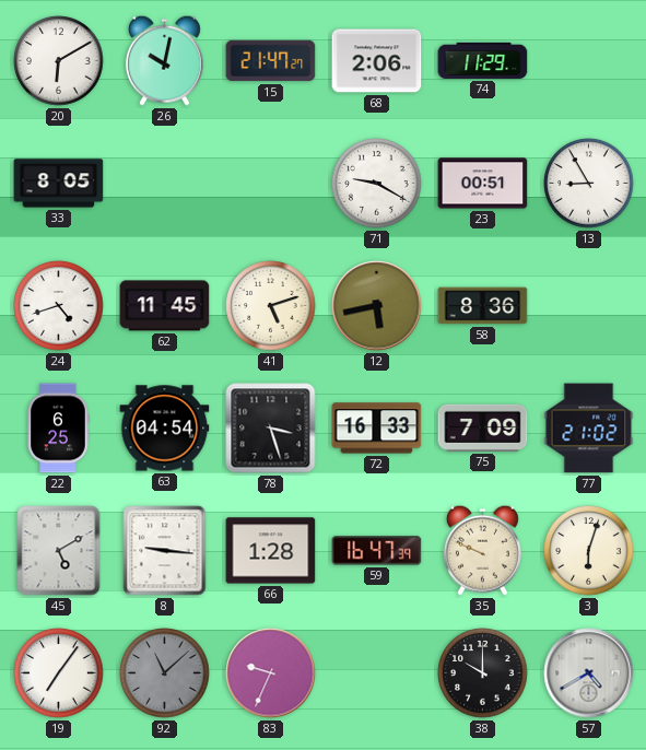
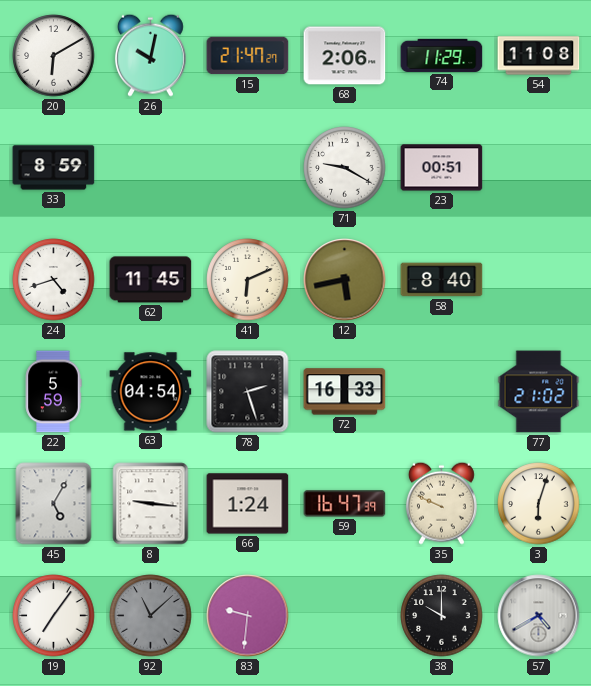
54: none -> 11:08
33: 8:05 -> 8:59
13: 8:55 -> none
41: 5:12 -> 6:11
58: 8:36 -> 8:40
22: 6:25 -> 5:59
78: 3:27 -> 2:27
75: 7:09 -> none
45: 5:10 -> 5:05
66: 1:28 -> 1:24
83: 9:34 -> 9:31
